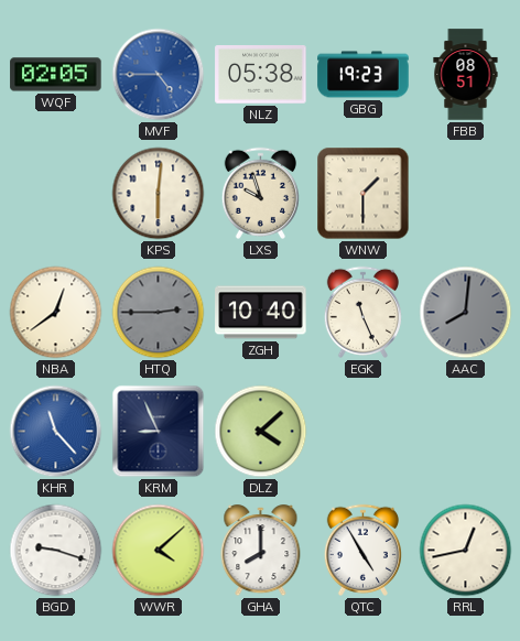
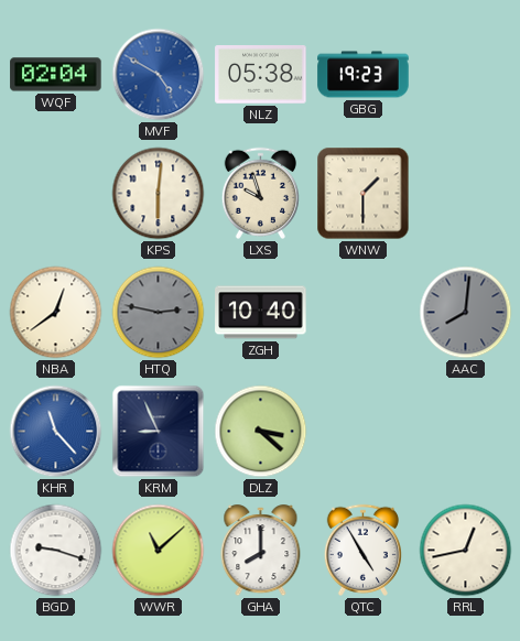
WQF: 02:05 -> 02:04
MVF: 4:45 -> 4:50
FBB: 08:51 -> none
HTQ: 2:45 -> 2:47
EGK: 11:26 -> none
DLZ: 4:08 -> 3:22
WWR: 4:08 -> 11:08
